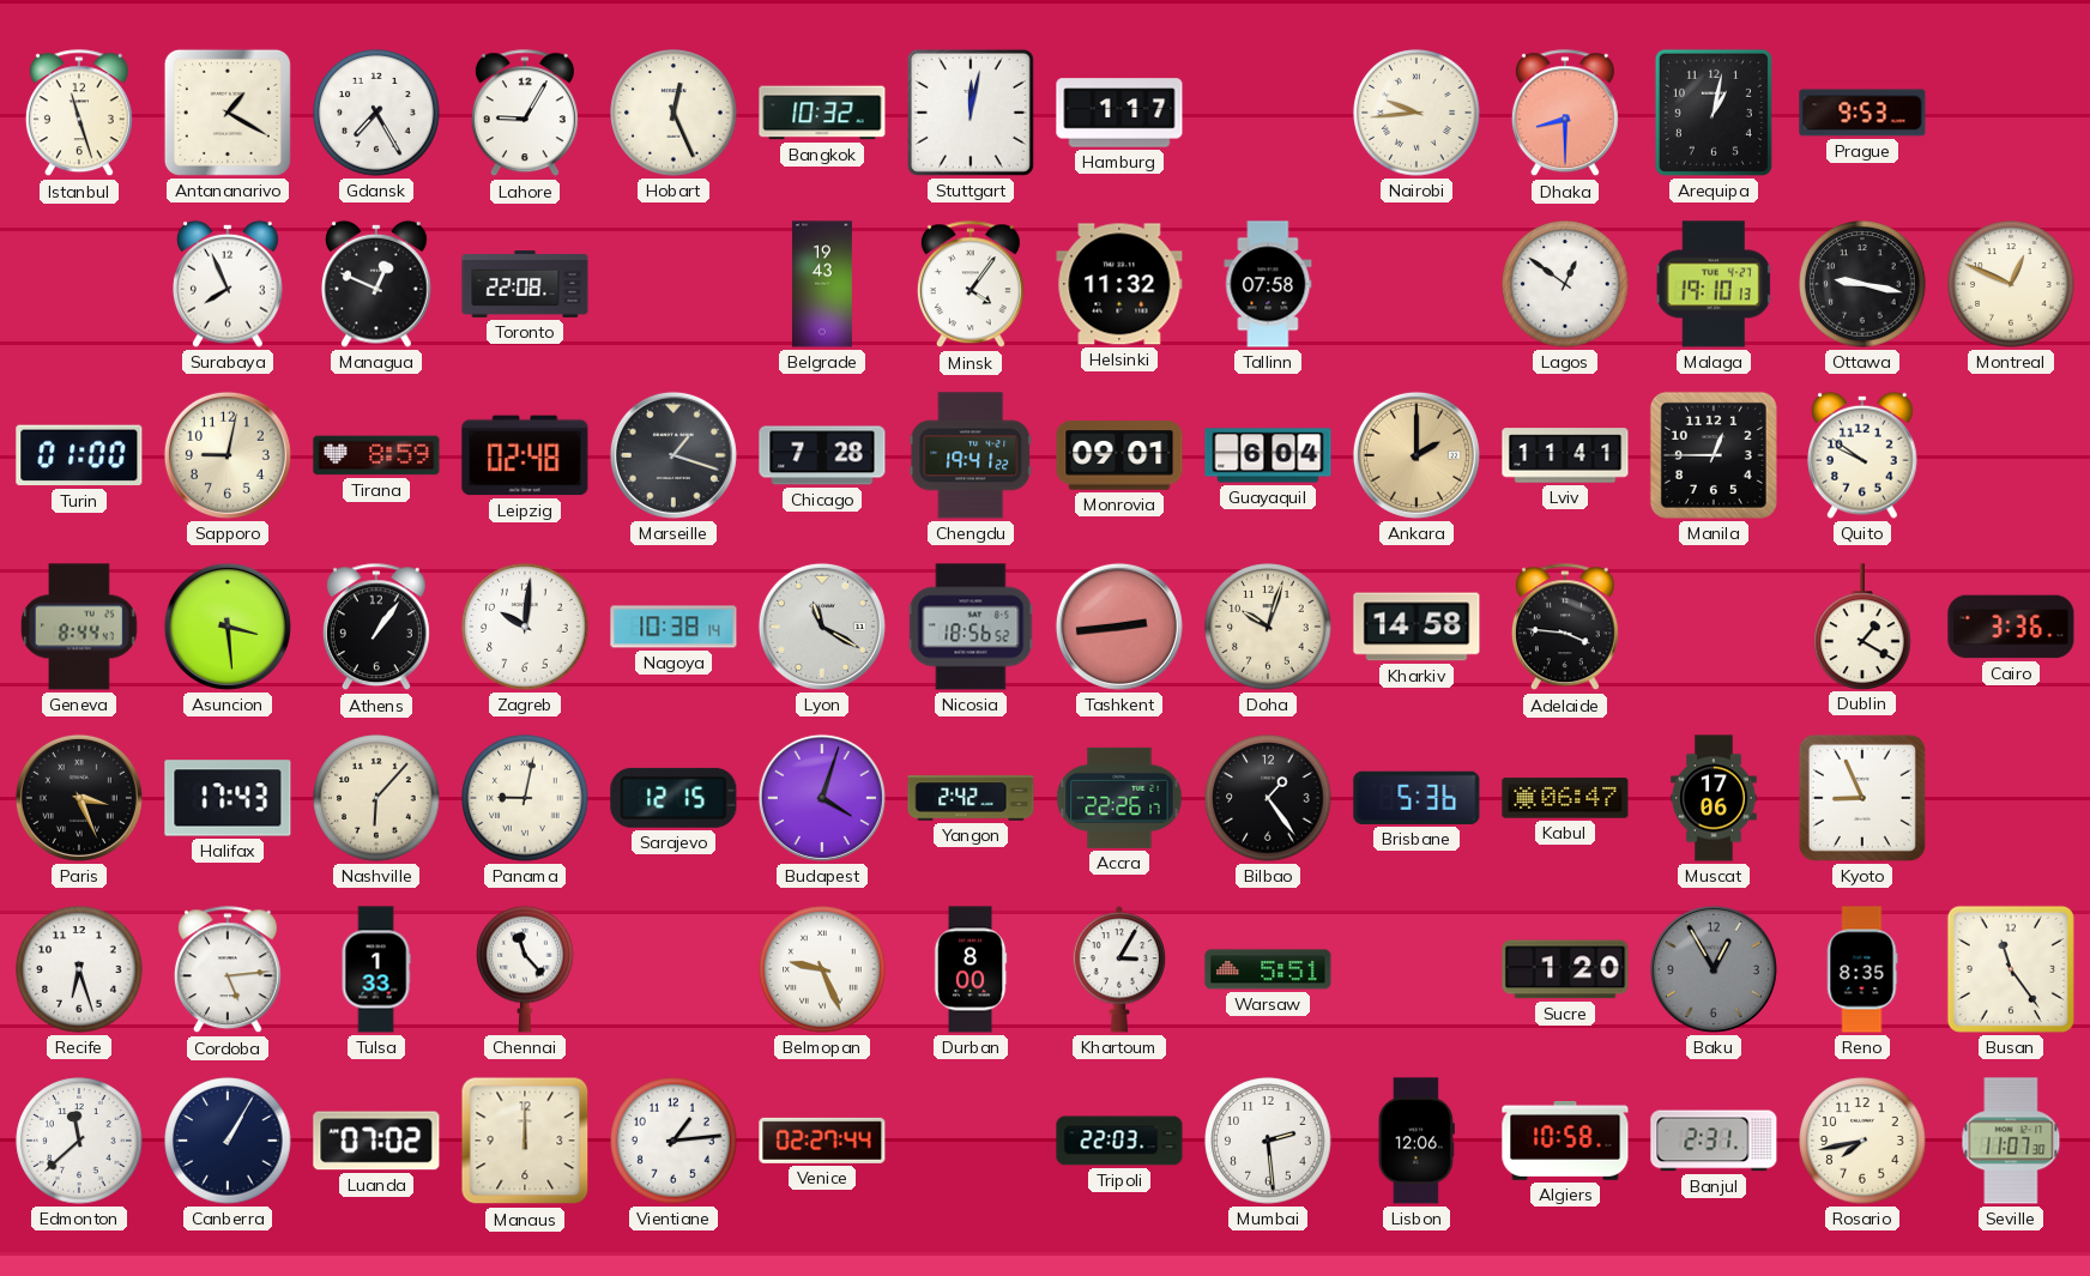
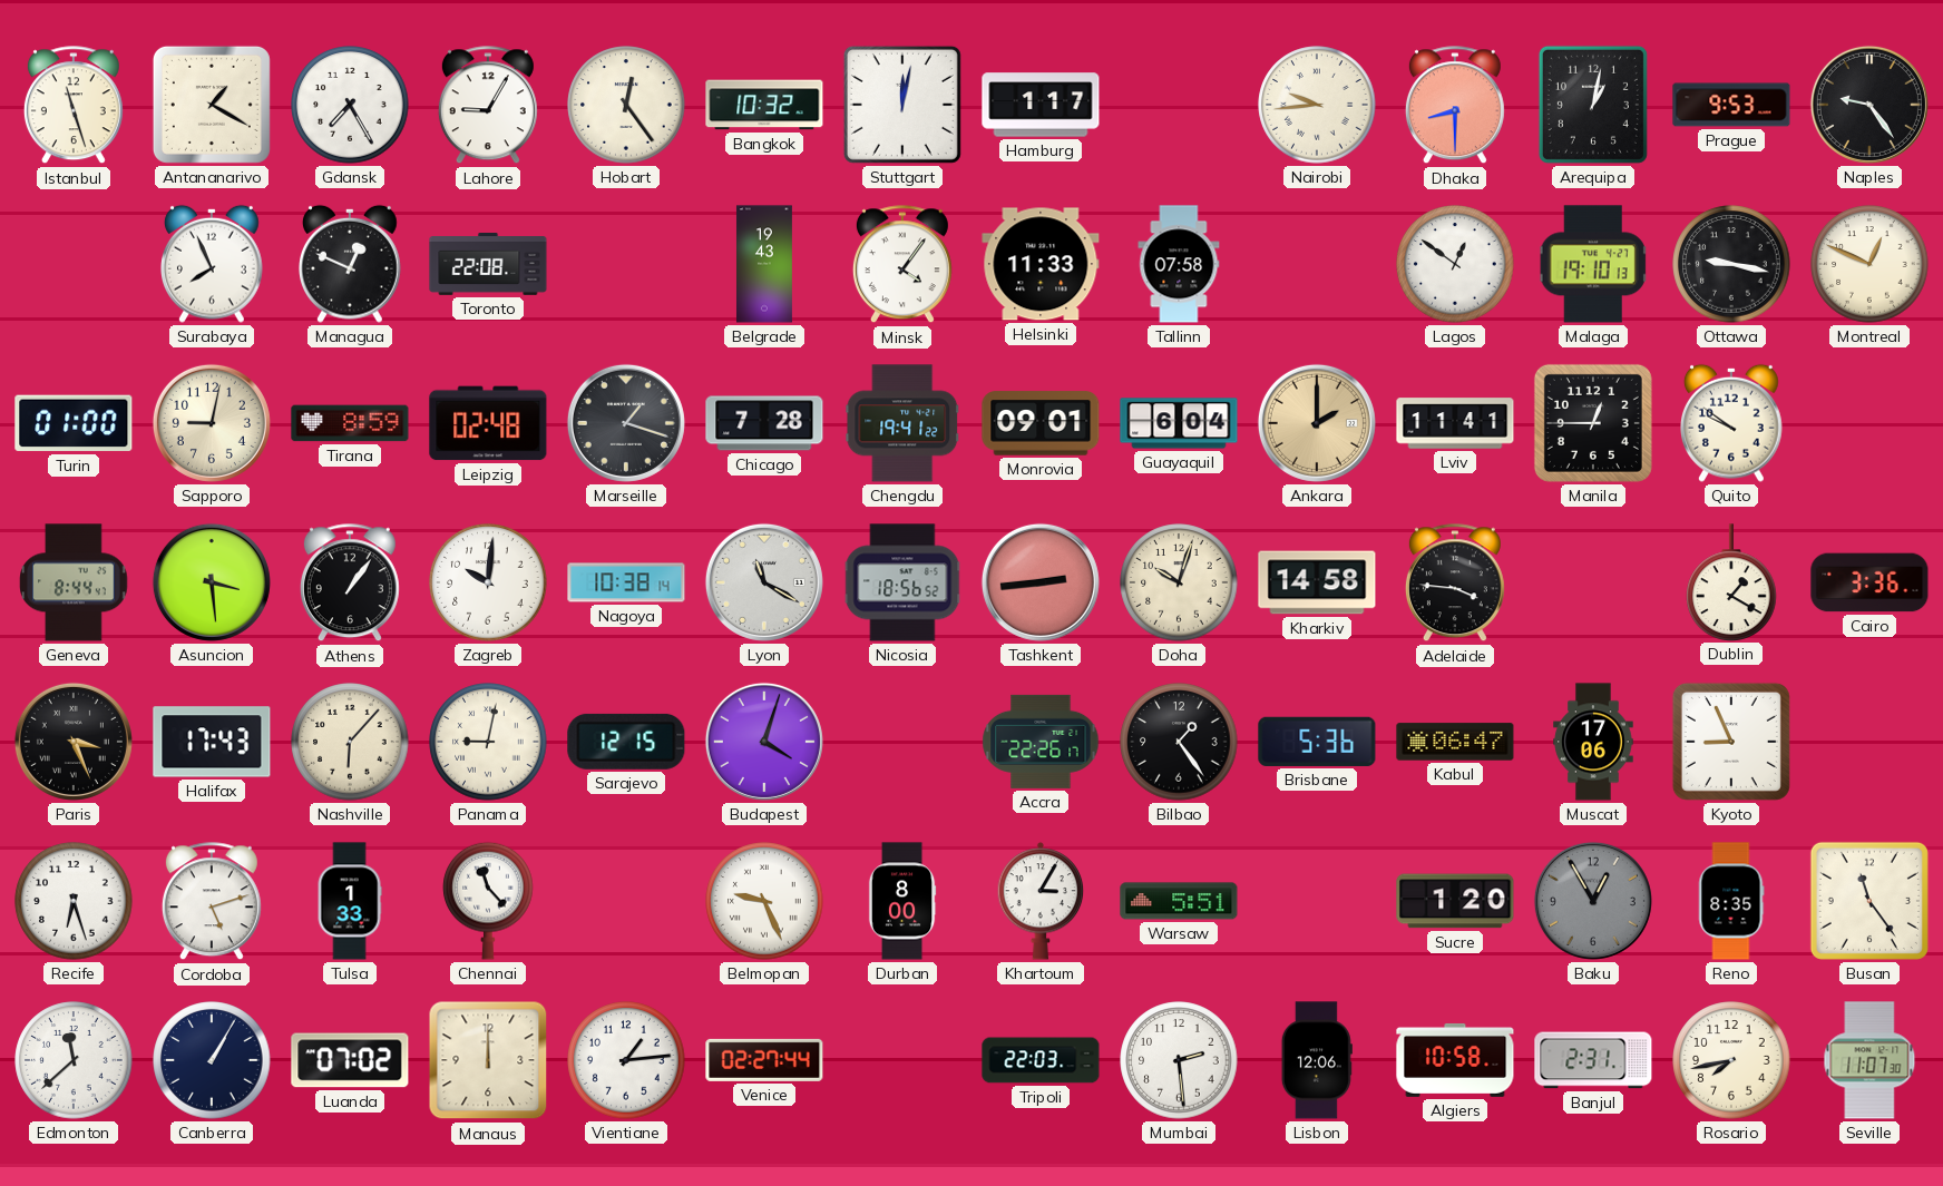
Hobart: 12:26 -> 12:24
Naples: none -> 9:24
Helsinki: 11:32 -> 11:33
Yangon: 2:42 -> none
Cordoba: 5:14 -> 5:12
